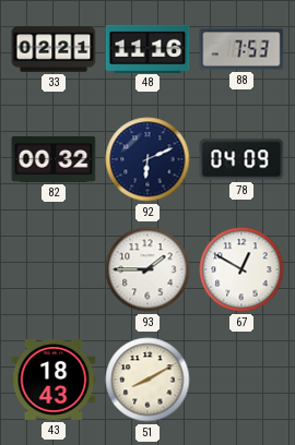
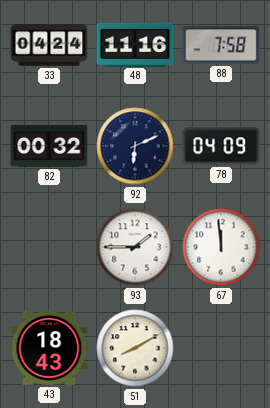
33: 02:21 -> 04:24
88: 7:53 -> 7:58
67: 12:50 -> 11:59
